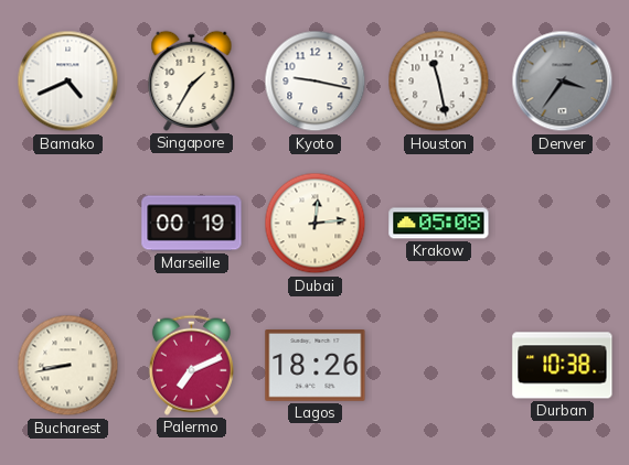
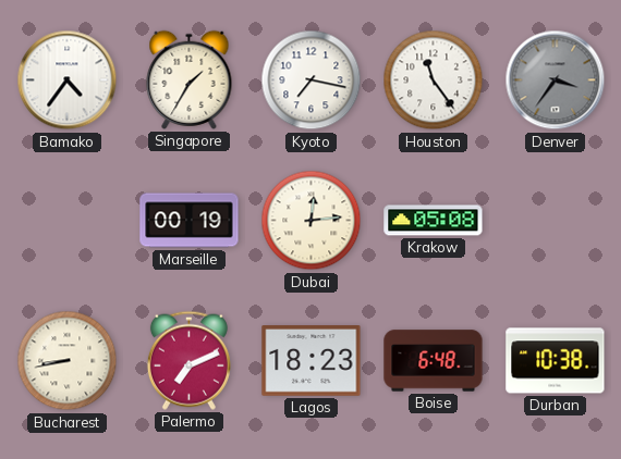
Bamako: 4:41 -> 4:36
Kyoto: 9:17 -> 7:17
Houston: 11:28 -> 11:24
Lagos: 18:26 -> 18:23
Boise: none -> 6:48
